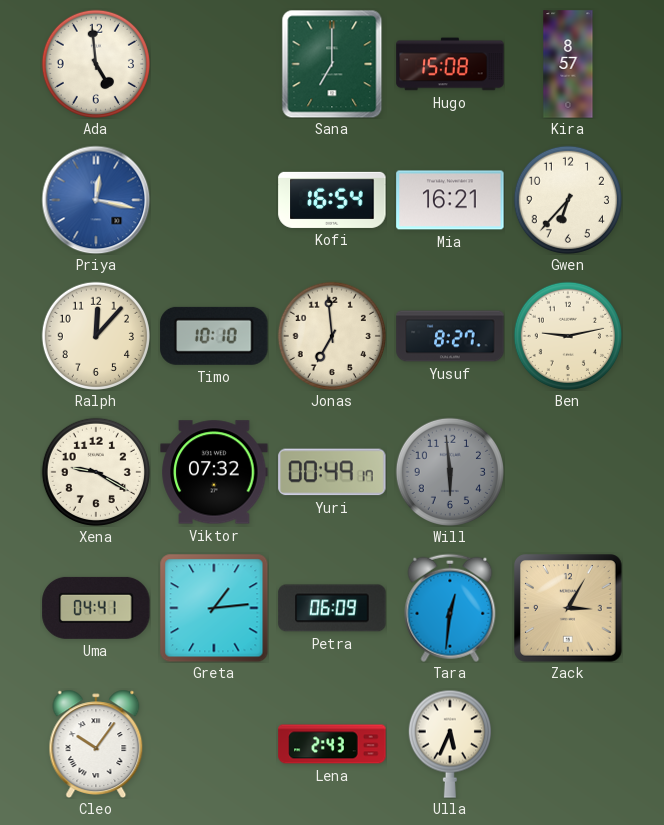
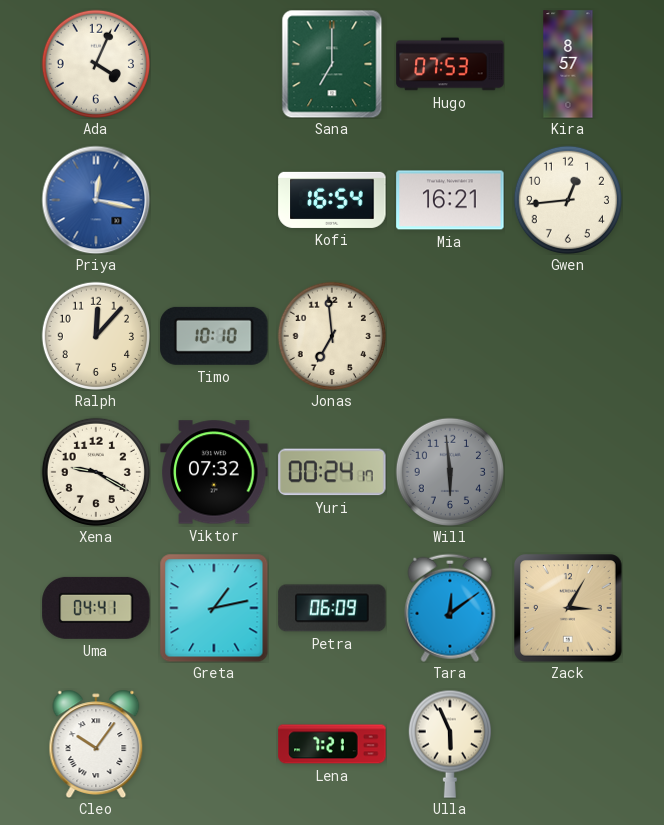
Ada: 4:59 -> 4:04
Hugo: 15:08 -> 07:53
Gwen: 6:37 -> 12:44
Yusuf: 8:27 -> none
Ben: 9:13 -> none
Yuri: 00:49 -> 00:24
Greta: 1:14 -> 1:13
Tara: 12:31 -> 12:09
Lena: 2:43 -> 7:21
Ulla: 5:34 -> 5:56
